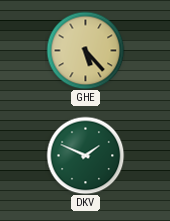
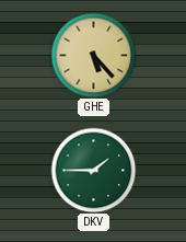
DKV: 1:49 -> 1:45
